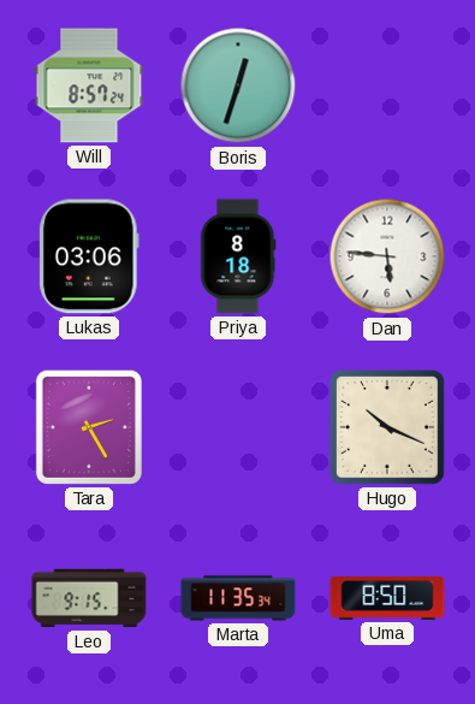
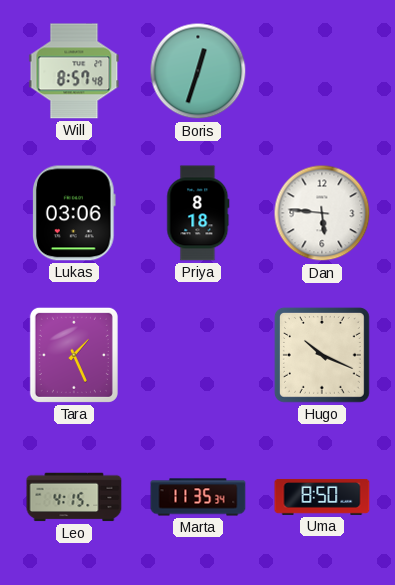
Will: 8:57:24 -> 8:57:48
Tara: 2:25 -> 1:26
Leo: 9:15 -> 4:15
